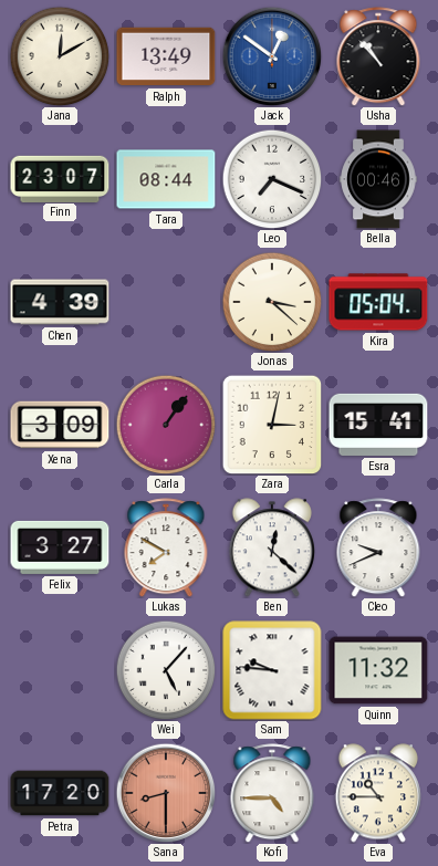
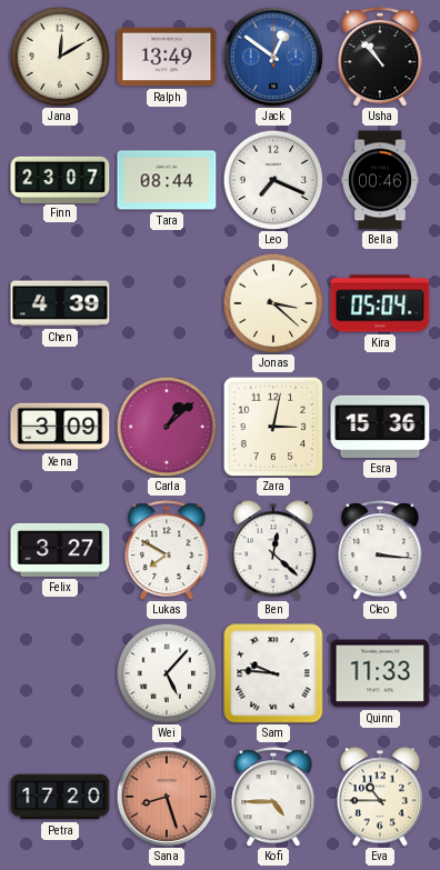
Carla: 1:06 -> 1:08
Esra: 15:41 -> 15:36
Cleo: 9:41 -> 3:16
Quinn: 11:32 -> 11:33
Sana: 8:30 -> 8:27
